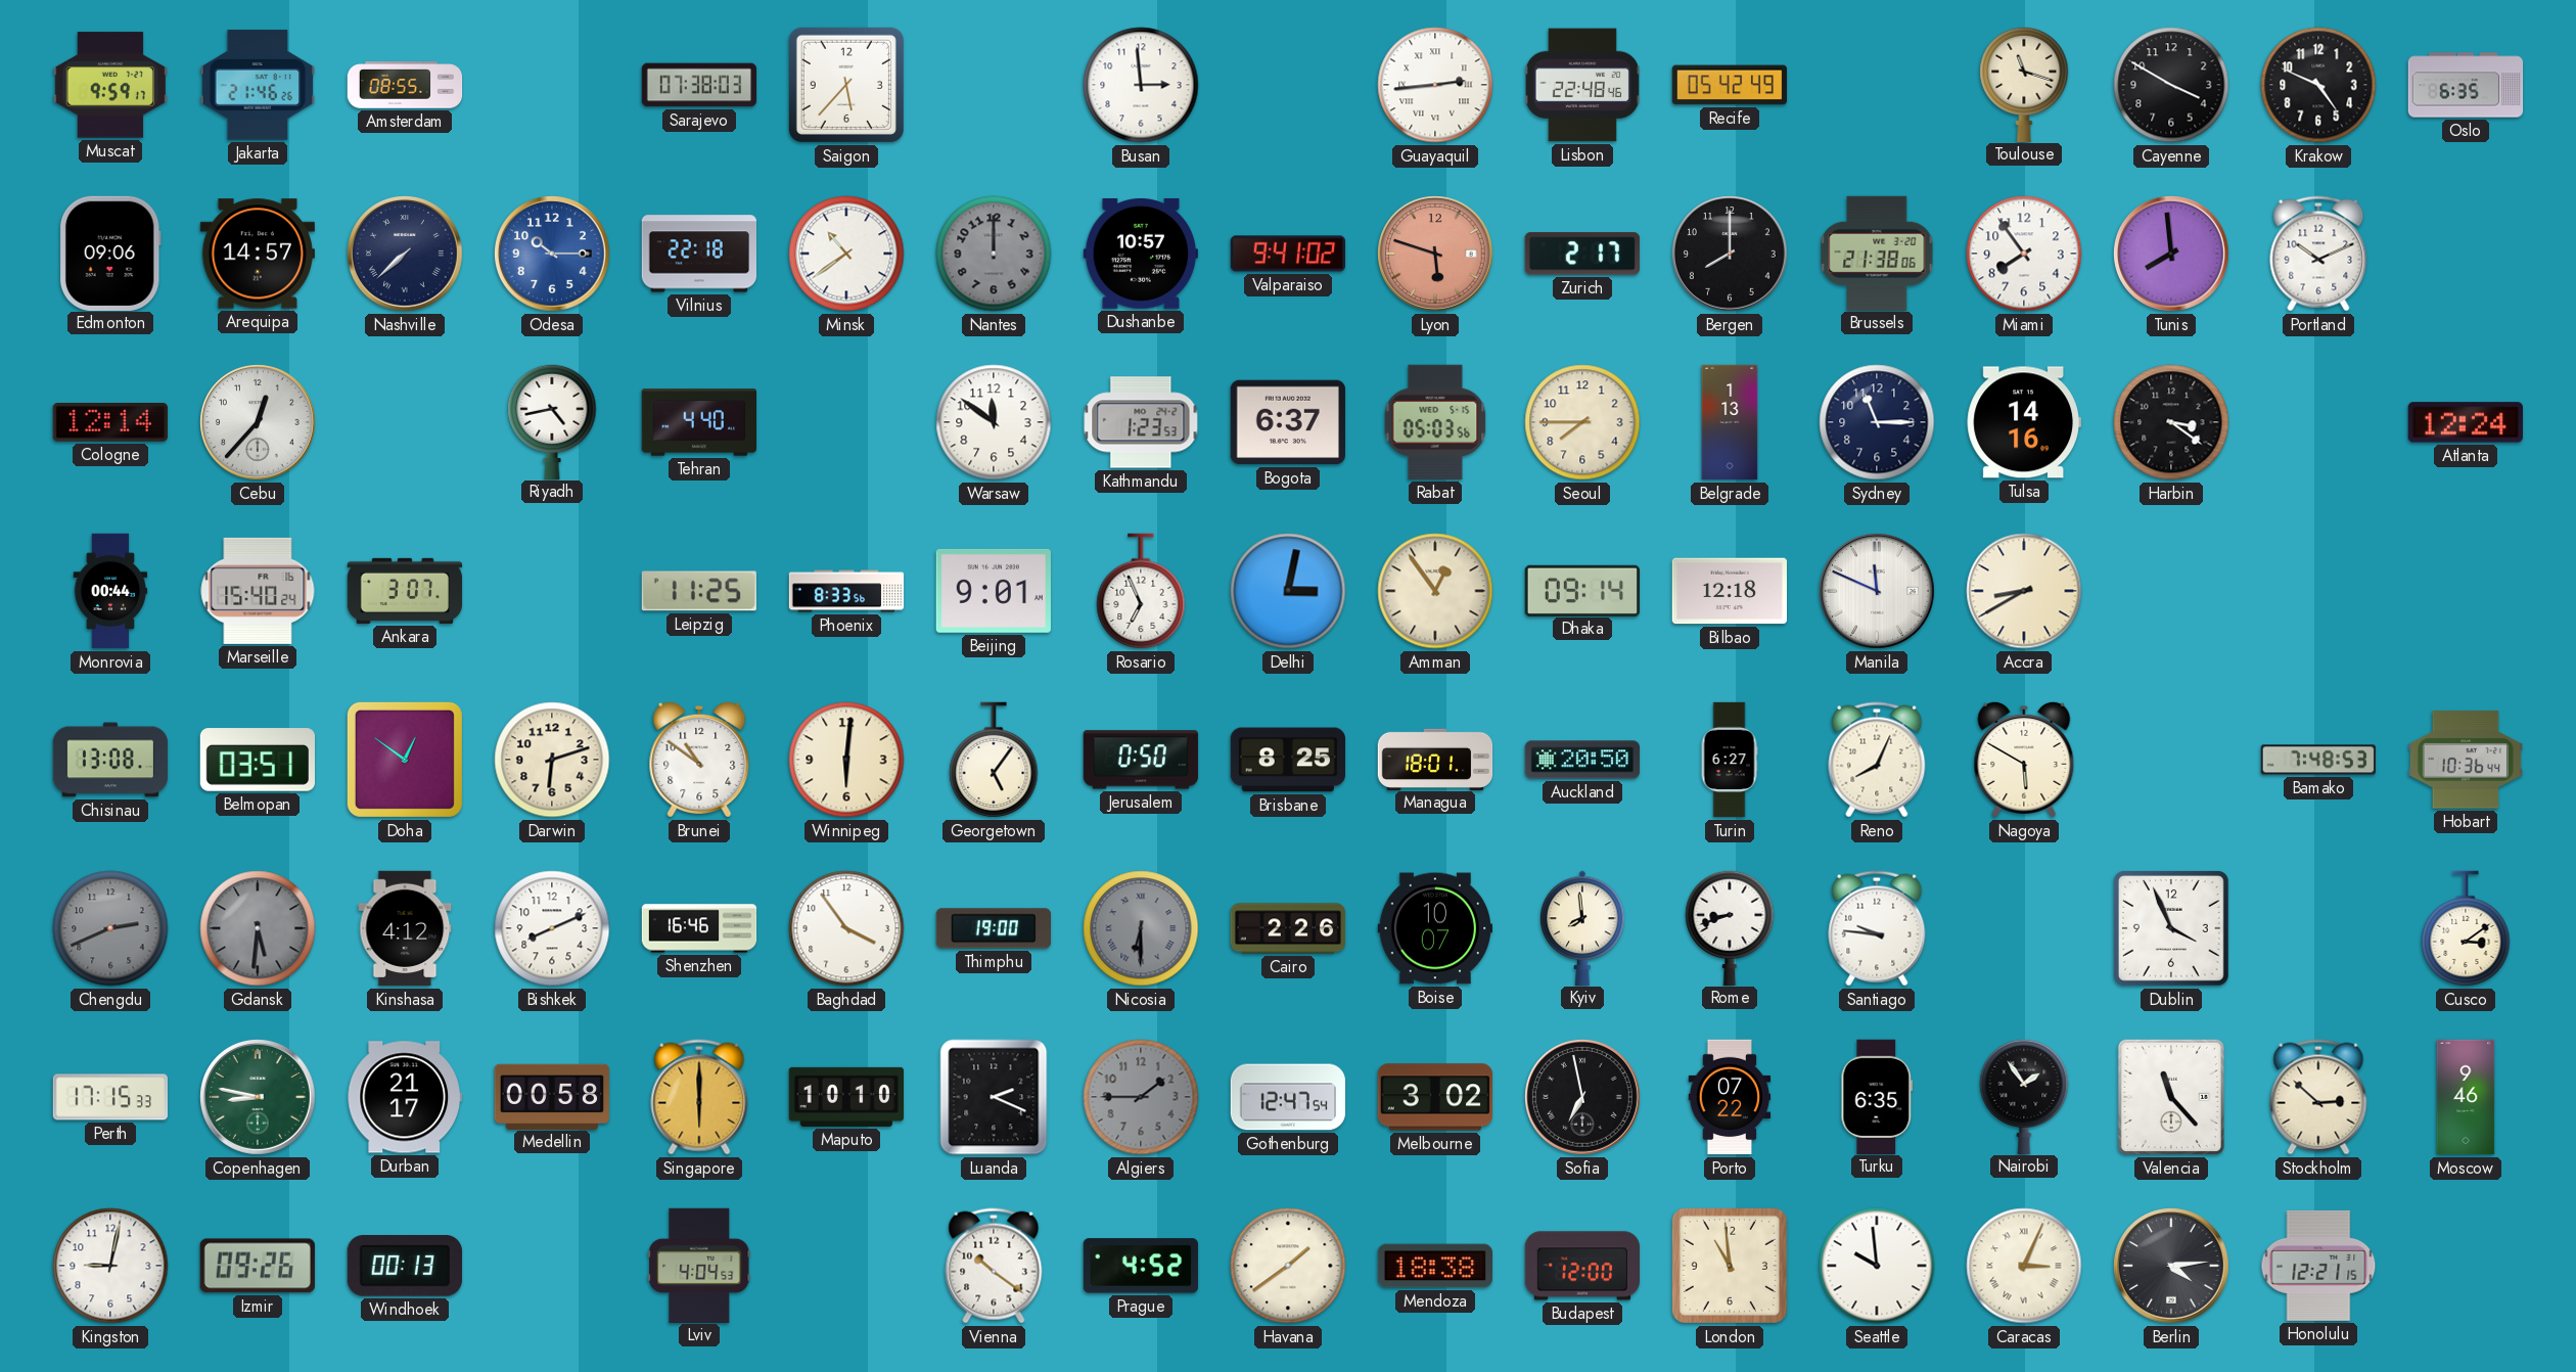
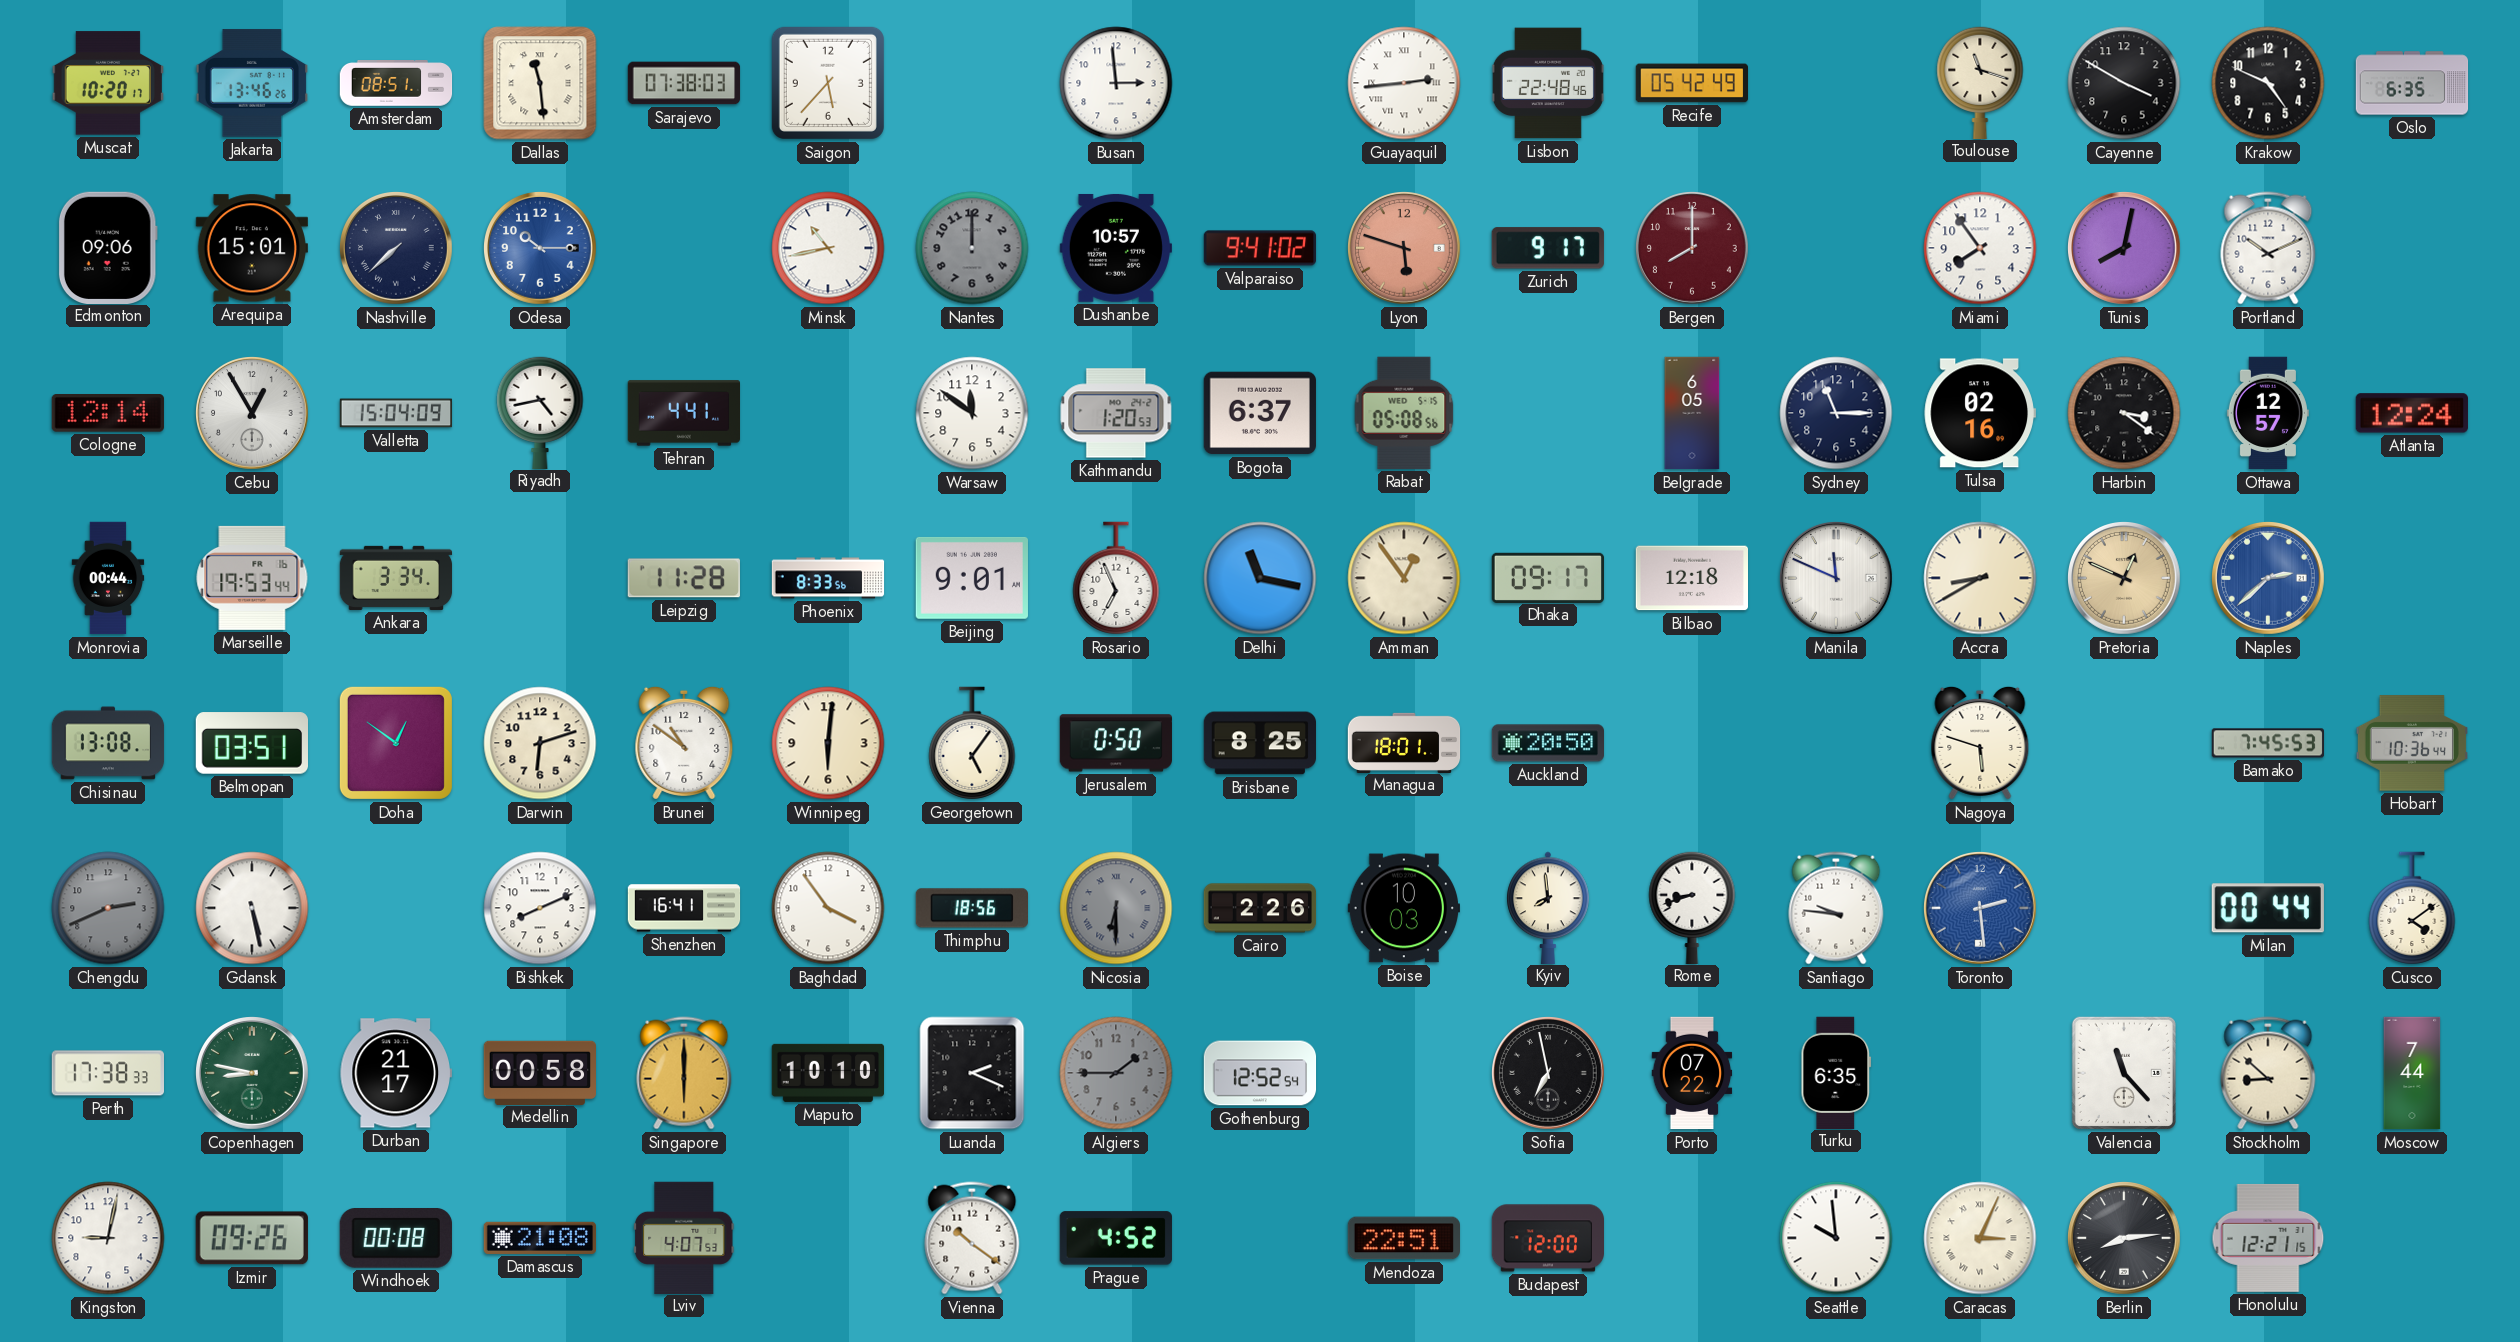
Muscat: 9:59 -> 10:20
Jakarta: 21:46 -> 13:46
Amsterdam: 08:55 -> 08:51
Dallas: none -> 11:29
Arequipa: 14:57 -> 15:01
Vilnius: 22:18 -> none
Minsk: 10:39 -> 10:43
Zurich: 2:17 -> 9:17
Bergen dial: black -> burgundy
Brussels: 21:38 -> none
Tunis: 7:59 -> 8:02
Cebu: 12:37 -> 12:55
Valletta: none -> 15:04
Tehran: 4:40 -> 4:41
Kathmandu: 1:23 -> 1:20
Rabat: 05:03 -> 05:08
Seoul: 7:45 -> none
Belgrade: 1:13 -> 6:05
Tulsa: 14:16 -> 02:16
Ottawa: none -> 12:57
Marseille: 15:40 -> 19:53
Ankara: 3:07 -> 3:34
Leipzig: 11:25 -> 11:28
Delhi: 3:02 -> 11:17
Dhaka: 09:14 -> 09:17
Pretoria: none -> 12:49
Naples: none -> 2:38
Turin: 6:27 -> none
Reno: 8:04 -> none
Nagoya: 5:50 -> 5:48
Bamako: 7:48 -> 7:45
Gdansk: 5:31 -> 5:28
Gdansk dial: grey -> white
Kinshasa: 4:12 -> none
Shenzhen: 16:46 -> 16:41
Thimphu: 19:00 -> 18:56
Boise: 10:07 -> 10:03
Toronto: none -> 2:29
Dublin: 3:56 -> none
Milan: none -> 00:44
Cusco: 3:09 -> 4:09
Perth: 17:15 -> 17:38
Gothenburg: 12:47 -> 12:52
Melbourne: 3:02 -> none
Nairobi: 1:54 -> none
Stockholm: 2:52 -> 8:52
Moscow: 9:46 -> 7:44
Windhoek: 00:13 -> 00:08
Damascus: none -> 21:08
Lviv: 4:04 -> 4:07
Havana: 1:39 -> none
Mendoza: 18:38 -> 22:51
London: 10:59 -> none
Berlin: 4:14 -> 8:14
